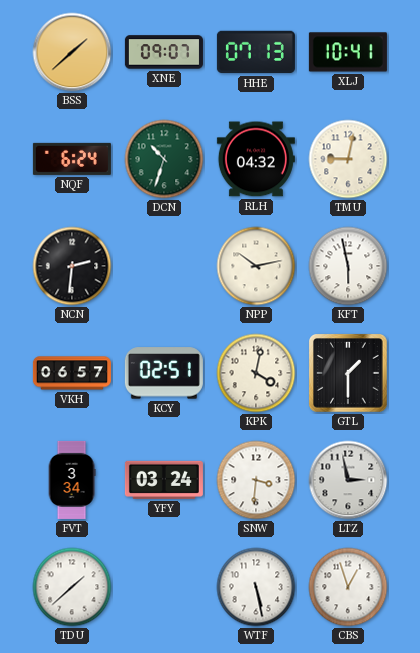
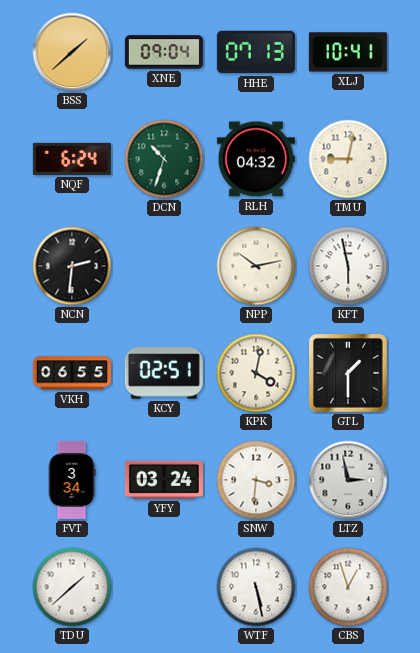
XNE: 09:07 -> 09:04
VKH: 06:57 -> 06:55
